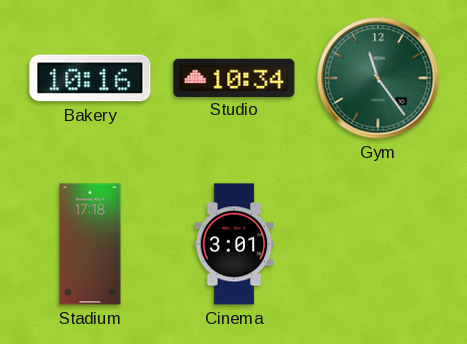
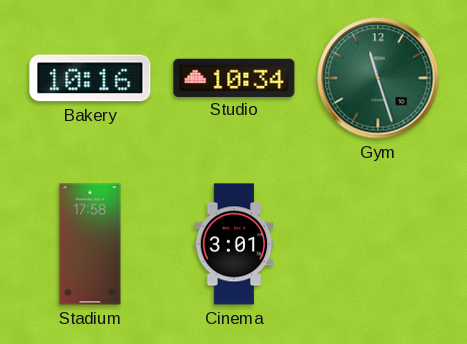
Gym: 11:24 -> 11:27
Stadium: 17:18 -> 17:58
